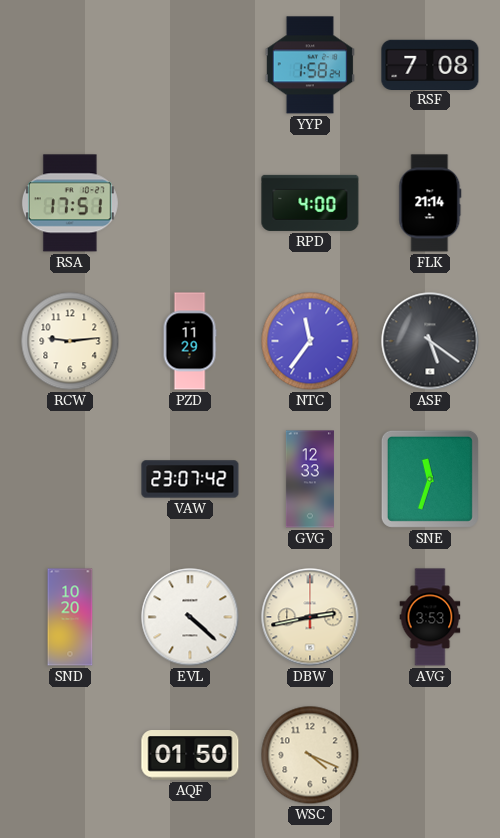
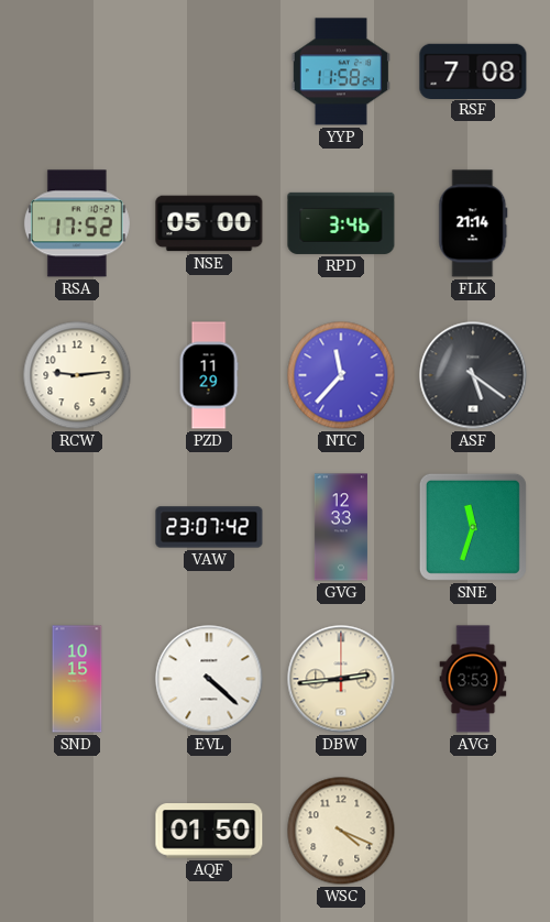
YYP: 1:58 -> 11:58
RSA: 17:51 -> 17:52
NSE: none -> 05:00
RPD: 4:00 -> 3:46
NTC: 11:36 -> 11:37
SND: 10:20 -> 10:15
DBW: 2:43 -> 2:44
